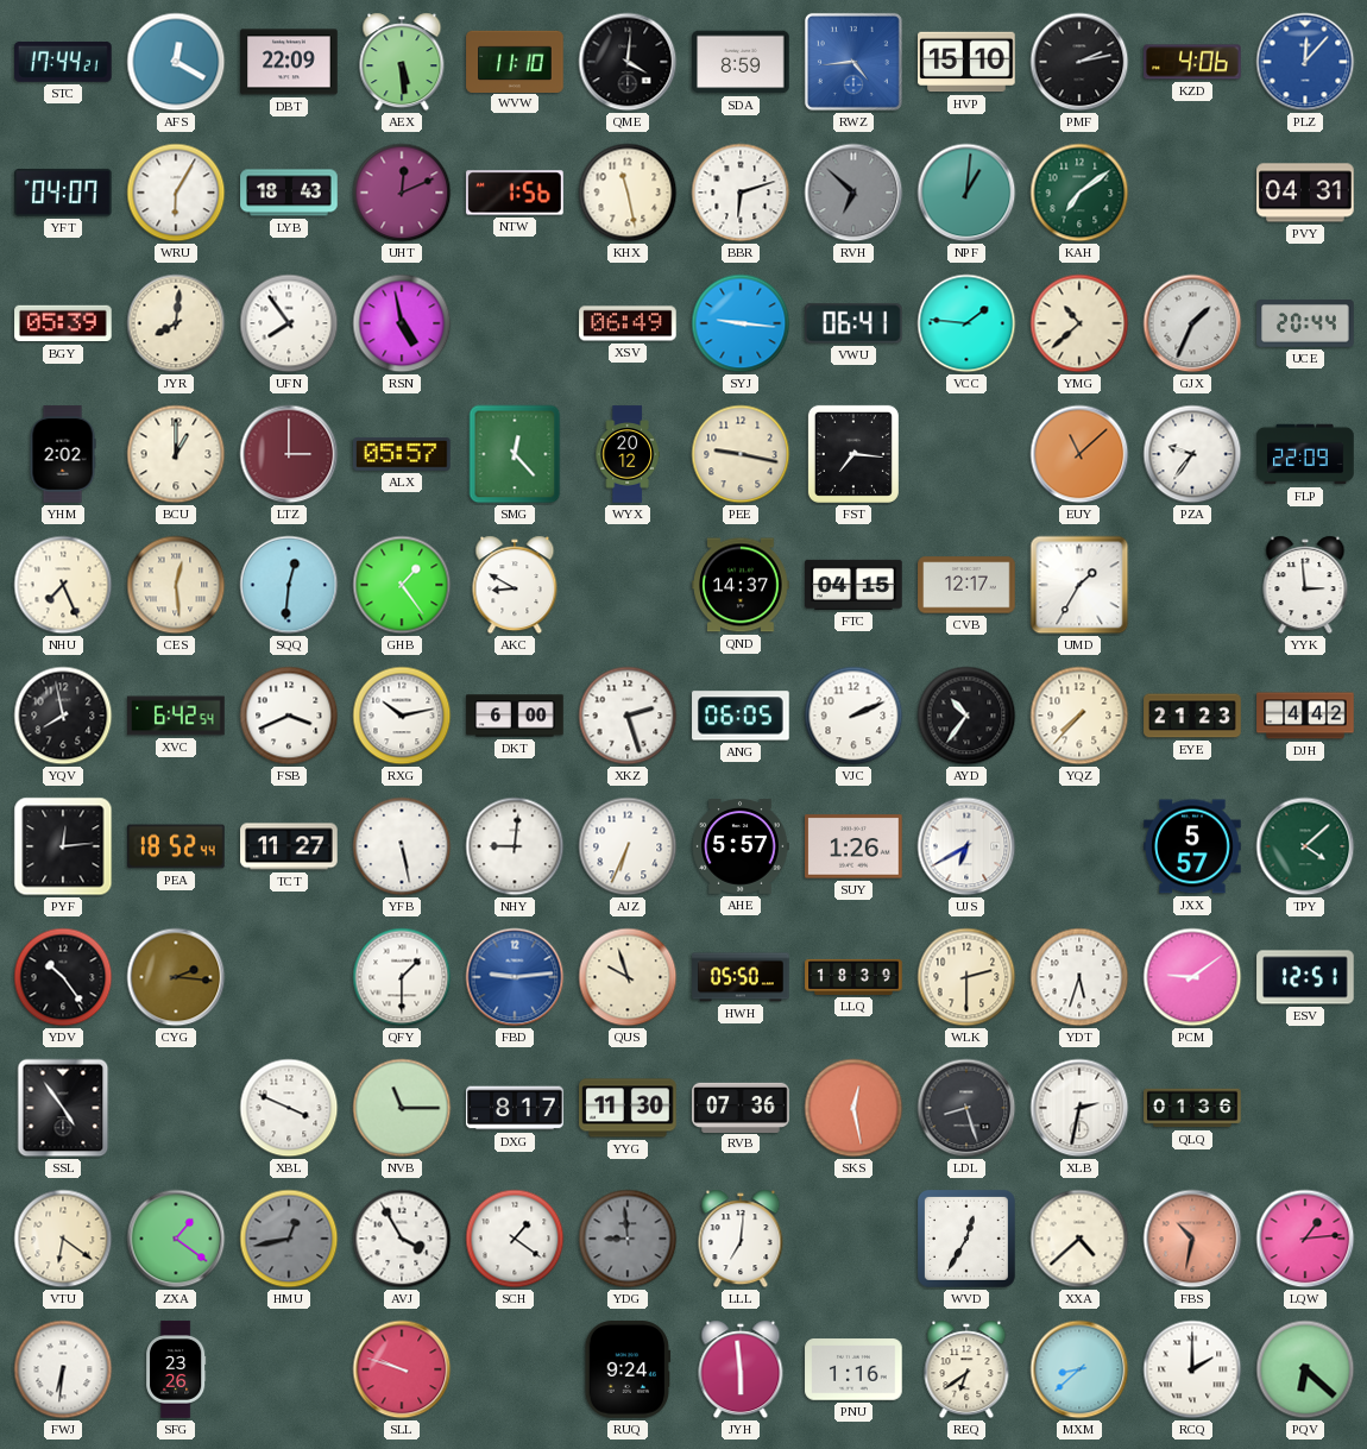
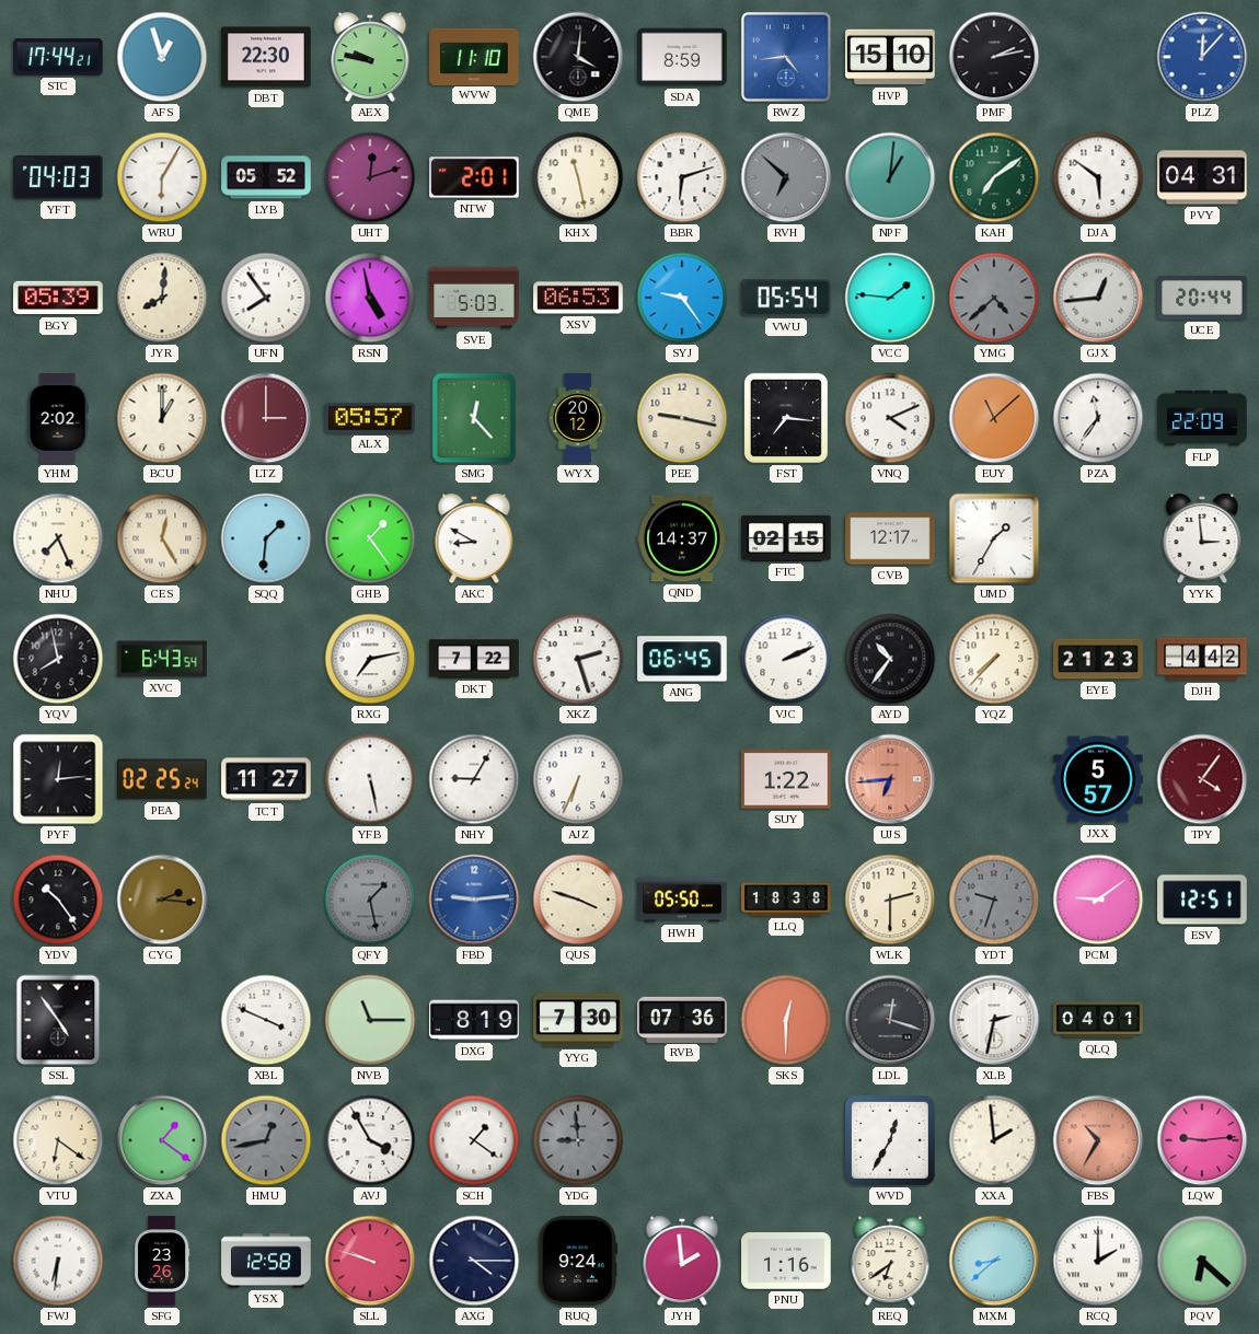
AFS: 12:20 -> 12:57
DBT: 22:09 -> 22:30
AEX: 5:29 -> 9:47
KZD: 4:06 -> none
YFT: 04:07 -> 04:03
LYB: 18:43 -> 05:52
UHT: 12:11 -> 12:12
NTW: 1:56 -> 2:01
DJA: none -> 5:51
SVE: none -> 5:03
XSV: 06:49 -> 06:53
SYJ: 9:16 -> 9:24
VWU: 06:41 -> 05:54
YMG: 10:38 -> 4:38
YMG dial: cream -> grey
GJX: 1:34 -> 12:44
VNQ: none -> 4:11
PZA: 9:36 -> 11:36
CES: 12:29 -> 12:25
SQQ: 12:31 -> 1:31
FTC: 04:15 -> 02:15
XVC: 6:42 -> 6:43
FSB: 3:41 -> none
RXG: 10:13 -> 7:13
DKT: 6:00 -> 7:22
ANG: 06:05 -> 06:45
PEA: 18:52 -> 02:25
NHY: 9:01 -> 9:05
AHE: 5:57 -> none
SUY: 1:26 -> 1:22
UJS: 6:40 -> 6:44
UJS dial: white -> salmon
TPY: 4:08 -> 4:06
TPY dial: green -> burgundy
QFY: 1:30 -> 1:28
QFY dial: white -> grey
QUS: 9:57 -> 3:48
LLQ: 18:39 -> 18:38
YDT: 5:33 -> 9:33
YDT dial: white -> grey
DXG: 8:17 -> 8:19
YYG: 11:30 -> 7:30
SKS: 12:28 -> 12:30
LDL: 8:27 -> 12:18
QLQ: 01:36 -> 04:01
LLL: 7:01 -> none
XXA: 4:38 -> 1:59
FBS: 10:32 -> 10:35
LQW: 1:14 -> 9:14
YSX: none -> 12:58
AXG: none -> 4:15
JYH: 5:59 -> 1:59
